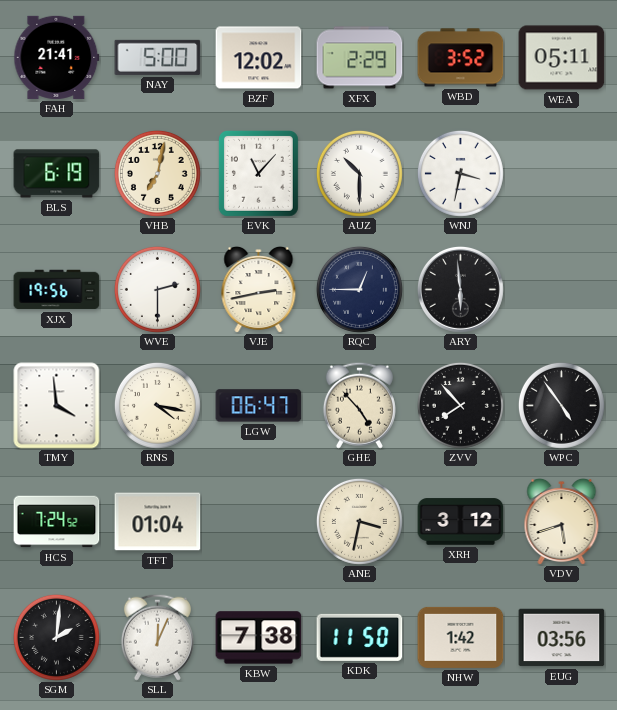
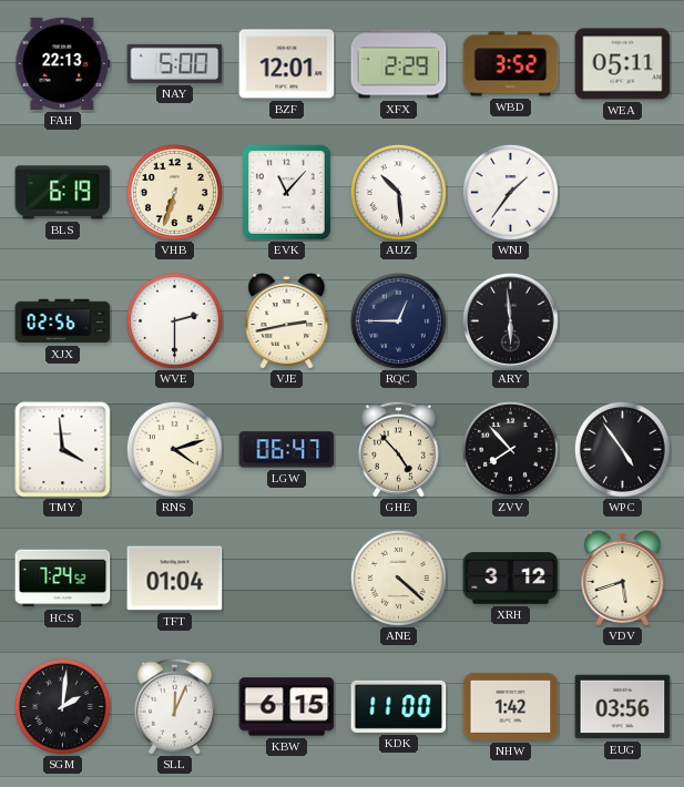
FAH: 21:41 -> 22:13
BZF: 12:02 -> 12:01
VHB: 7:02 -> 6:33
AUZ: 10:30 -> 10:29
WNJ: 3:32 -> 1:36
XJX: 19:56 -> 02:56
RNS: 4:17 -> 4:12
ANE: 3:32 -> 4:22
KBW: 7:38 -> 6:15
KDK: 11:50 -> 11:00
